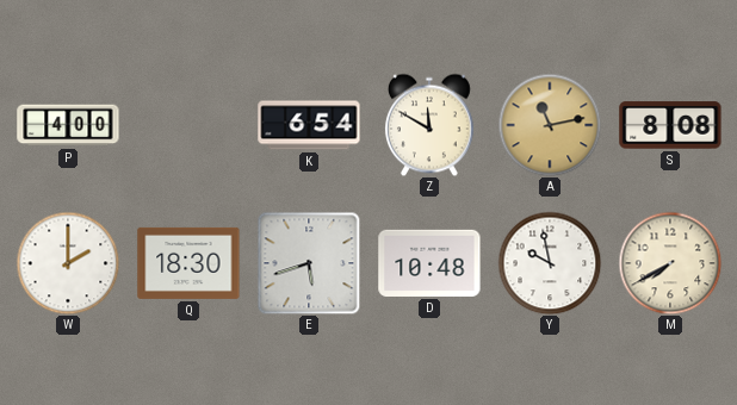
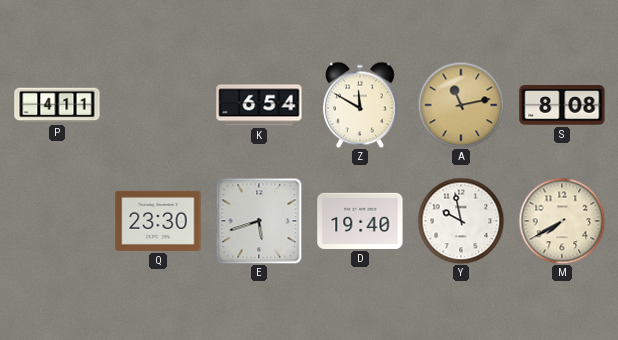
P: 4:00 -> 4:11
W: 2:00 -> none
Q: 18:30 -> 23:30
D: 10:48 -> 19:40
